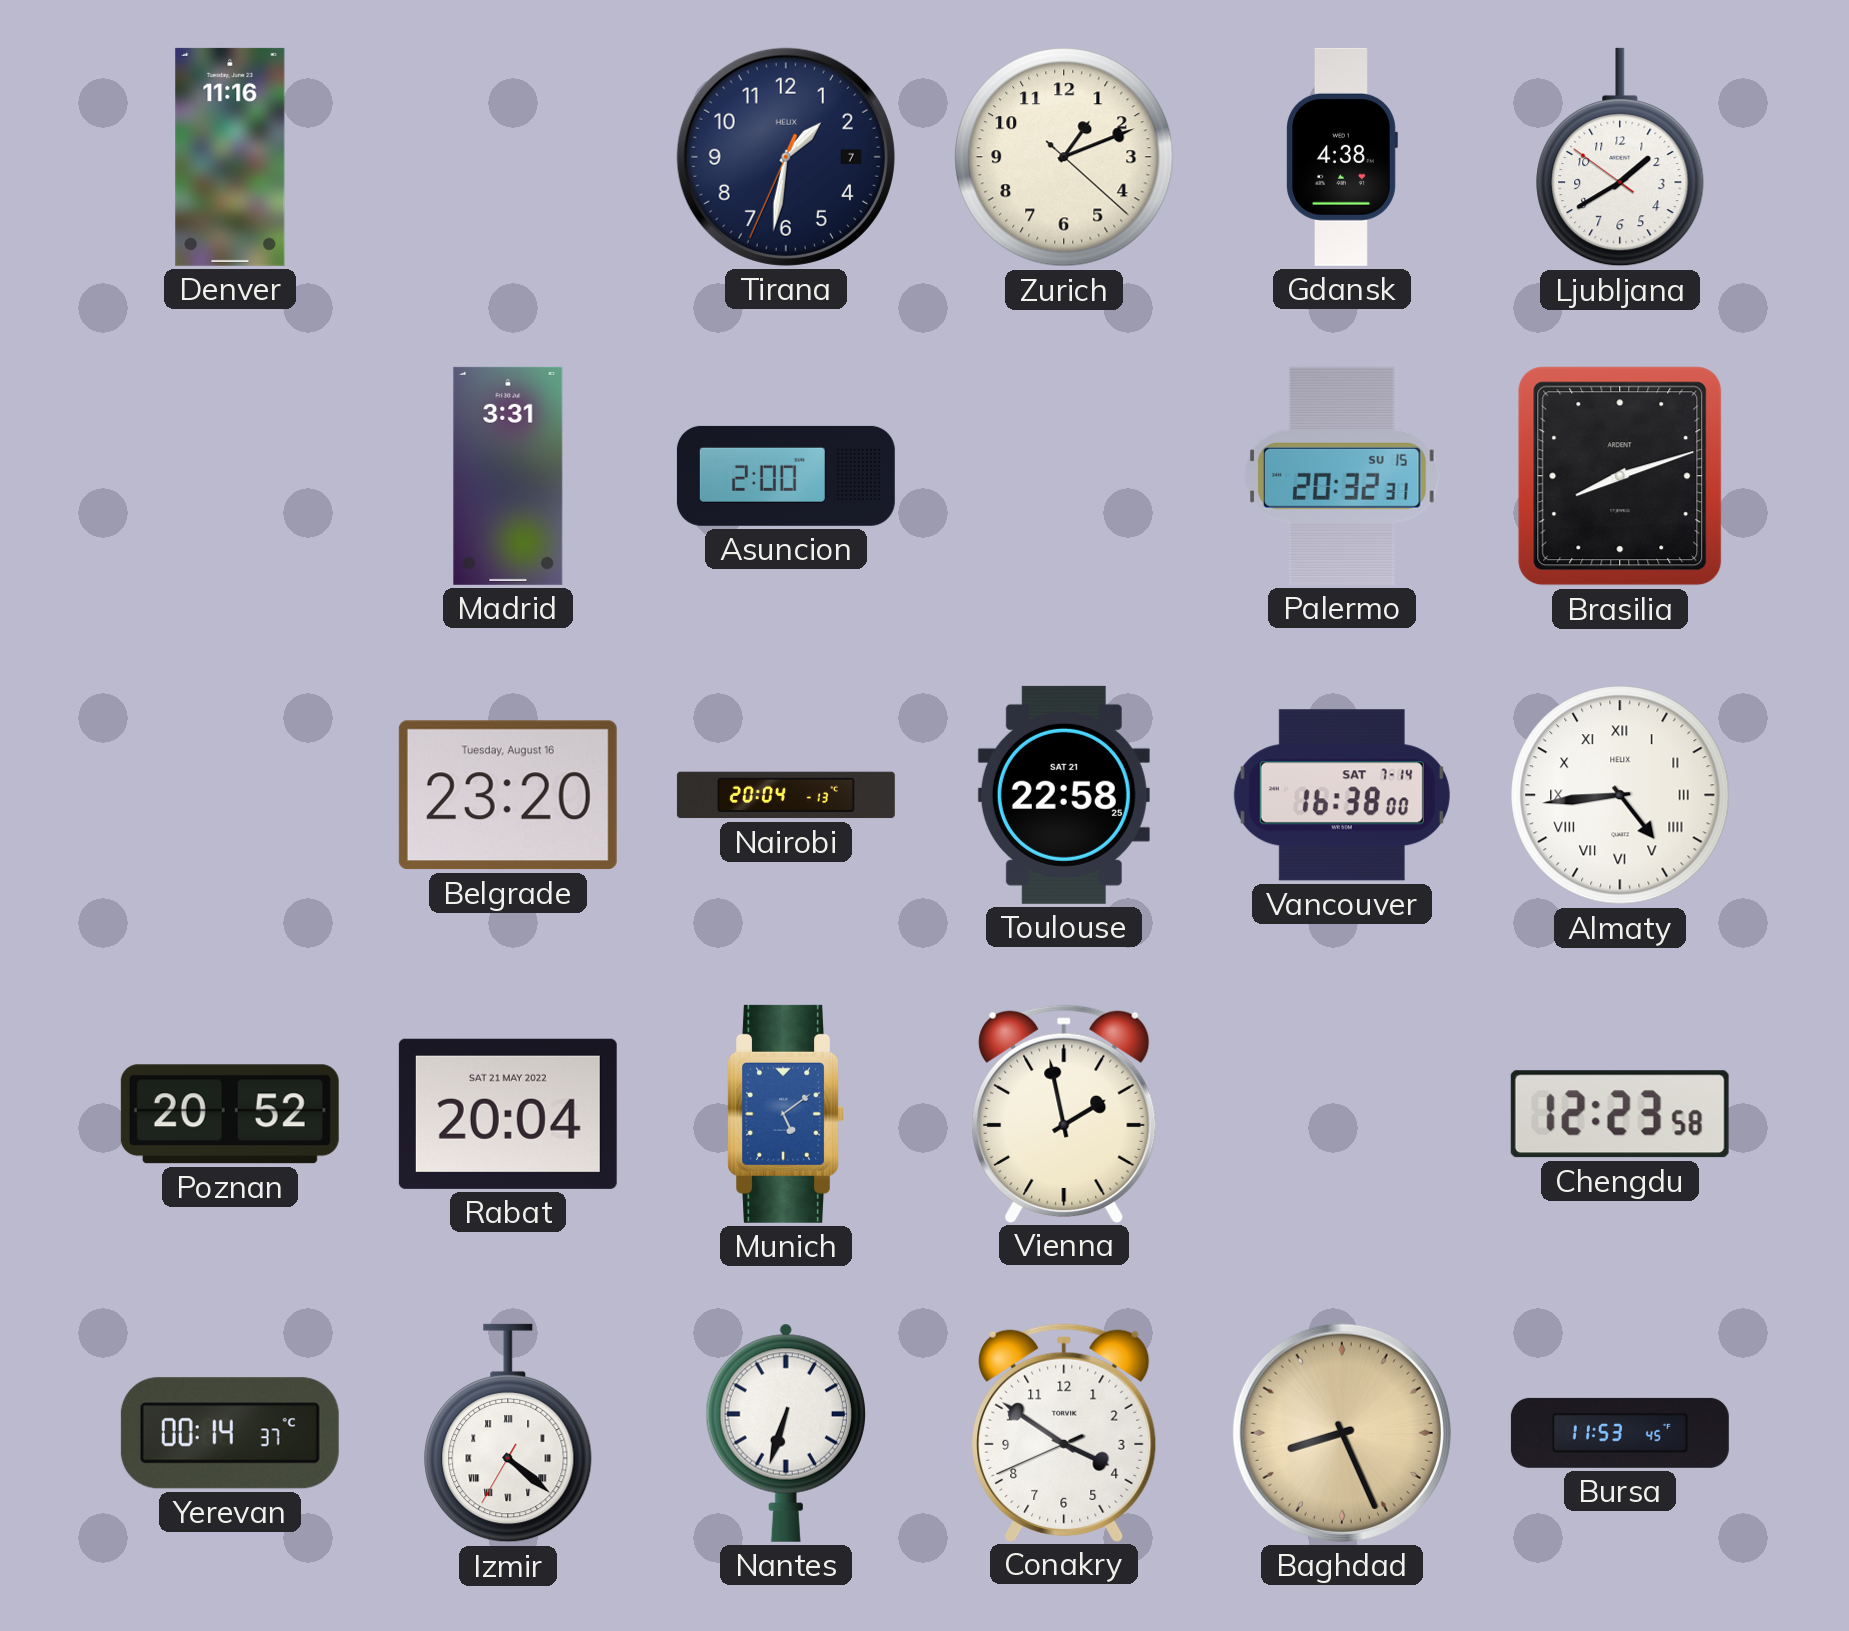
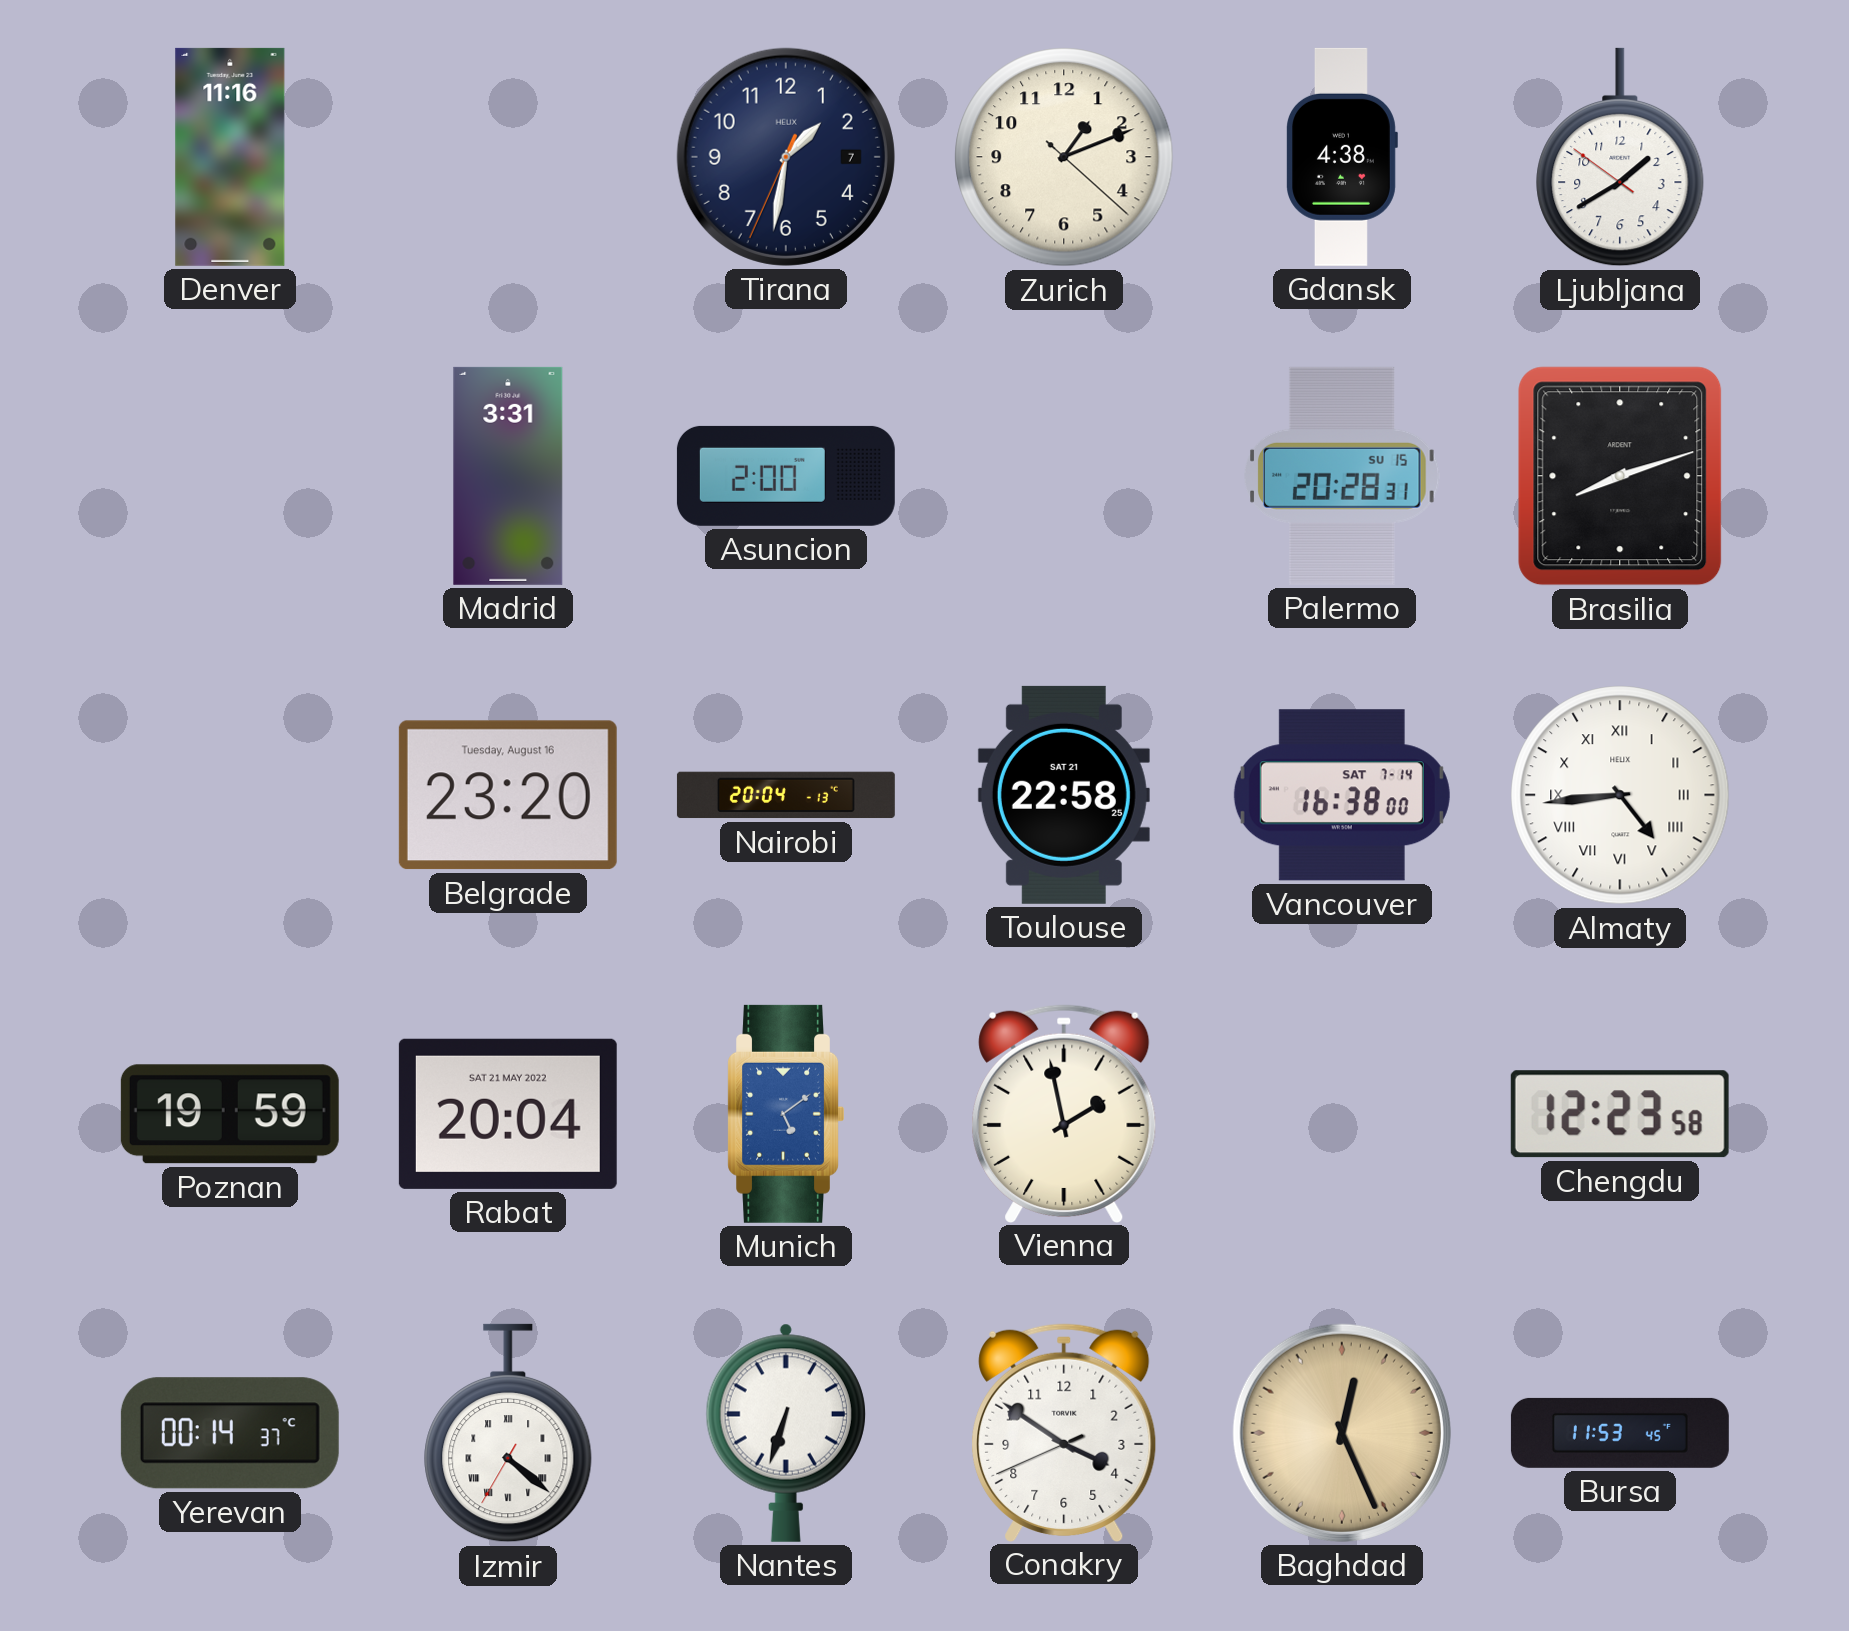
Palermo: 20:32 -> 20:28
Poznan: 20:52 -> 19:59
Baghdad: 8:26 -> 12:26
